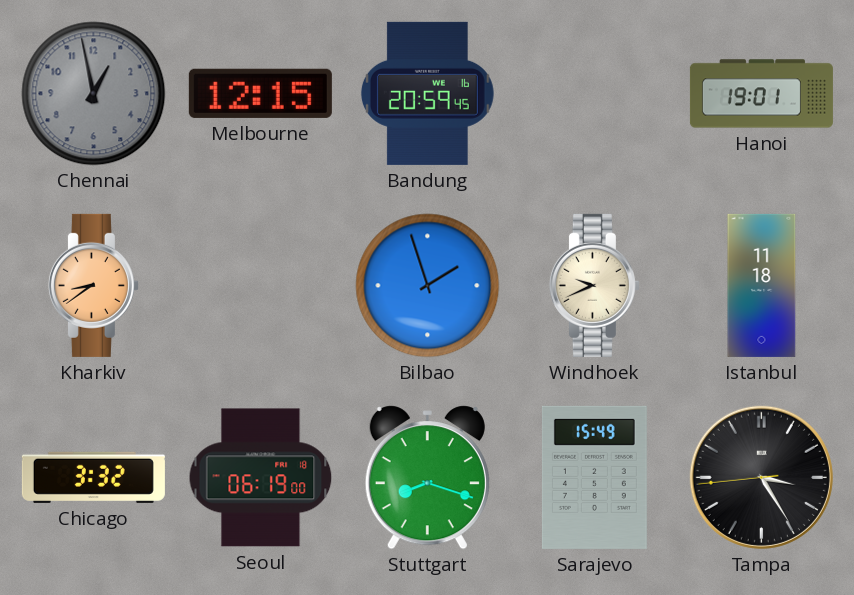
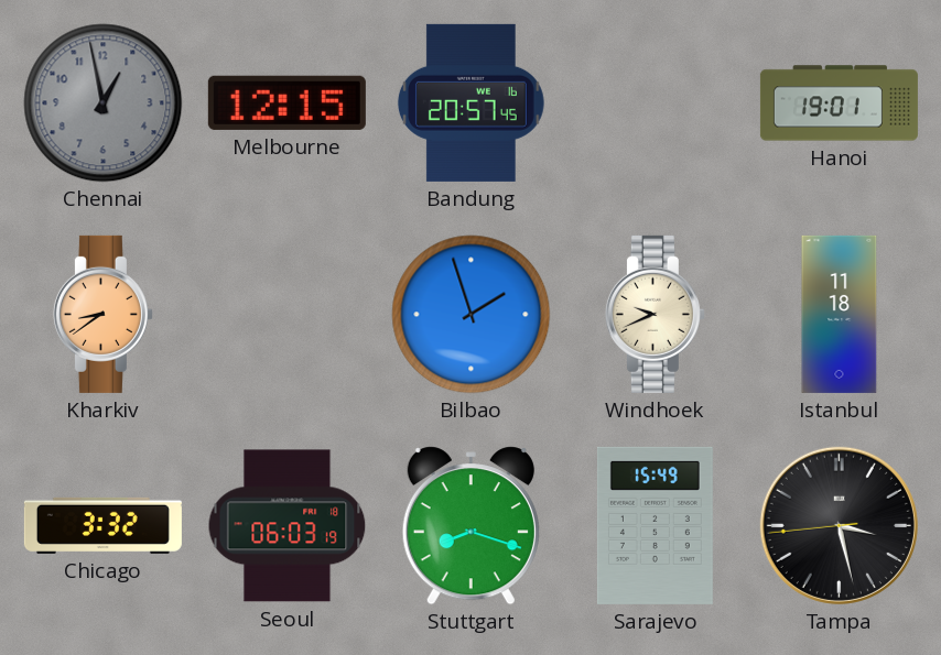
Bandung: 20:59 -> 20:57
Seoul: 06:19 -> 06:03
Tampa: 3:24 -> 3:27
